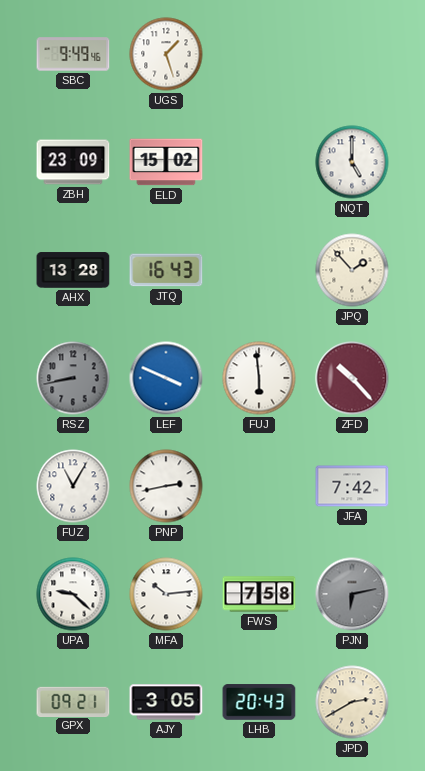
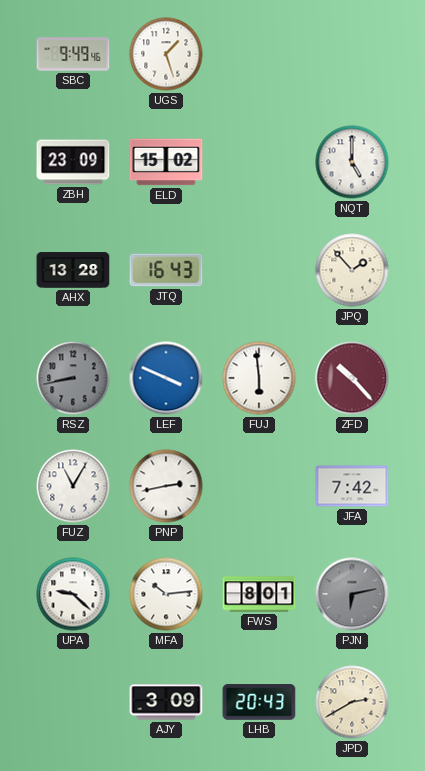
FWS: 7:58 -> 8:01
GPX: 09:21 -> none
AJY: 3:05 -> 3:09
